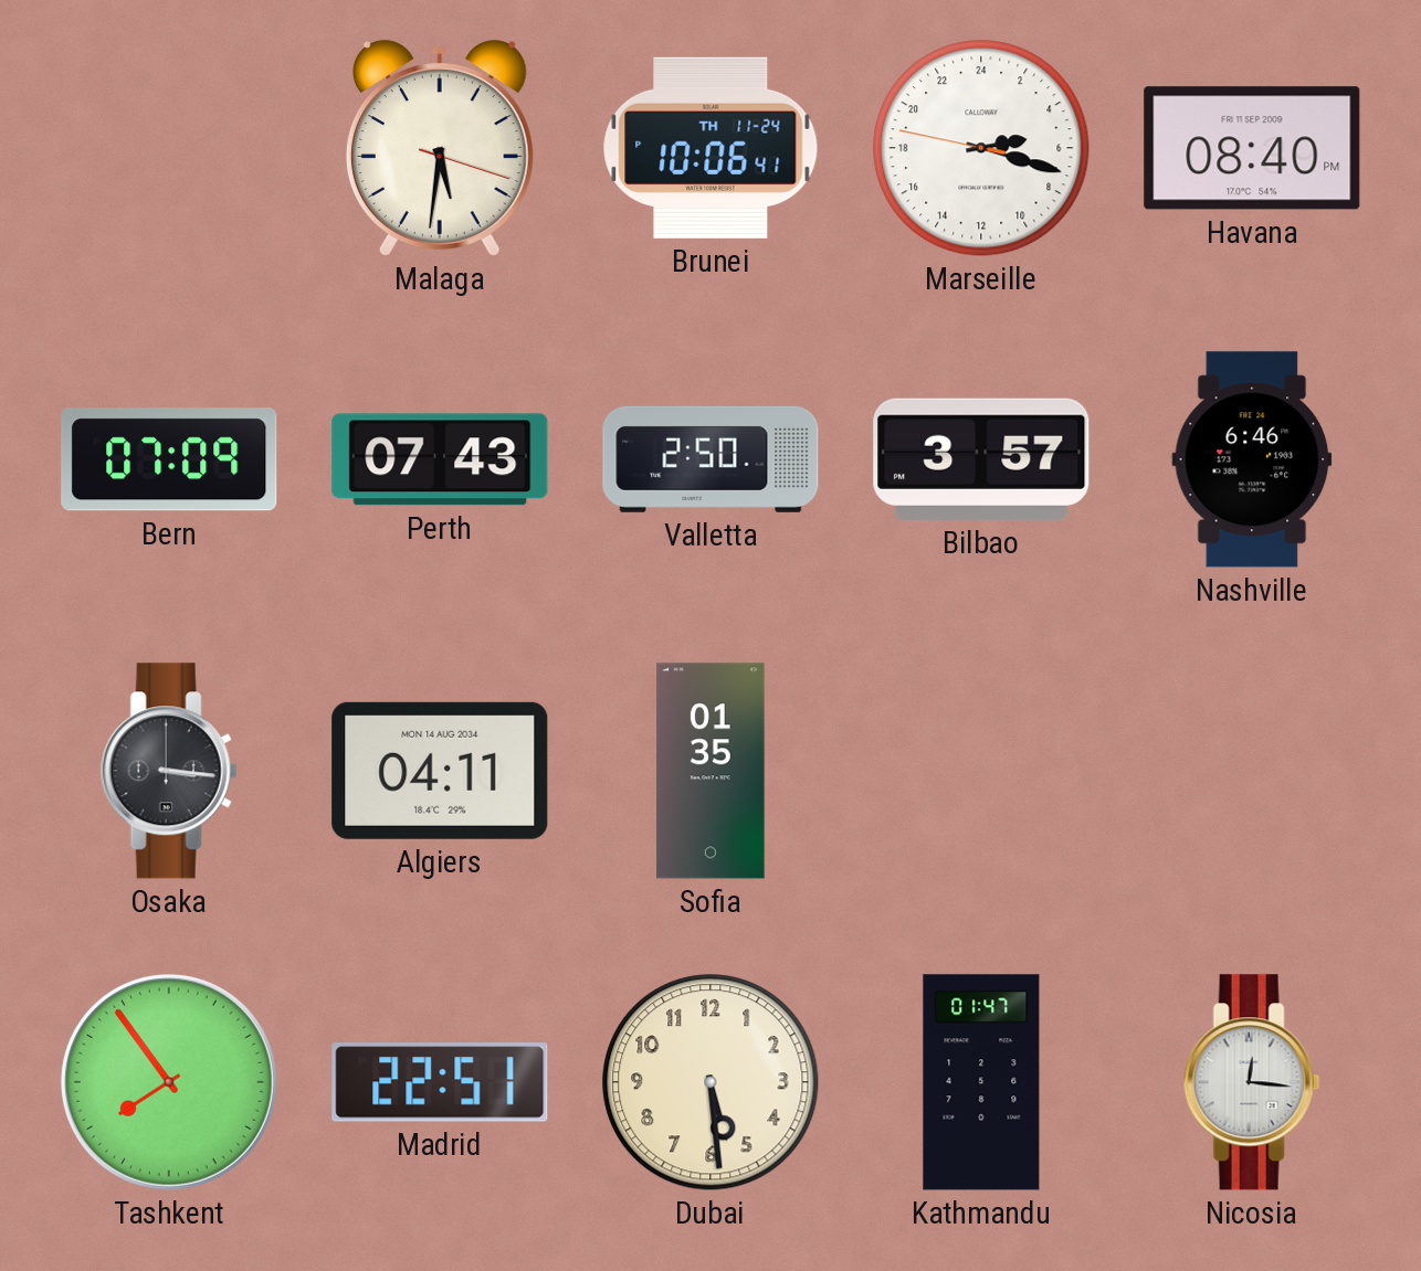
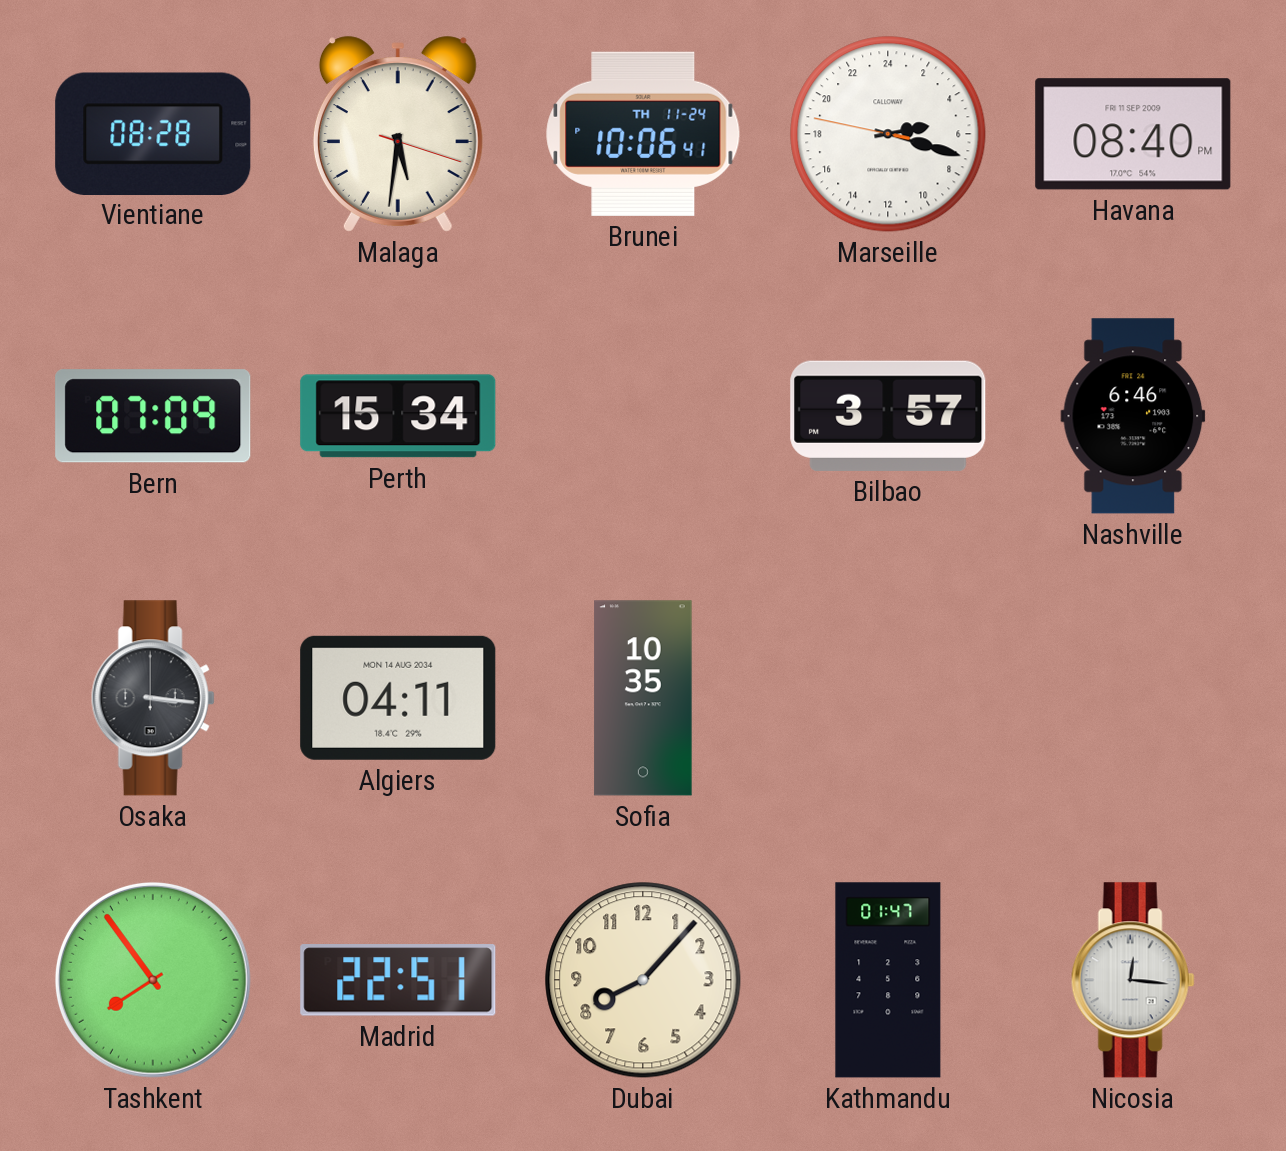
Vientiane: none -> 08:28
Perth: 07:43 -> 15:34
Valletta: 2:50 -> none
Sofia: 01:35 -> 10:35
Dubai: 5:29 -> 8:07
